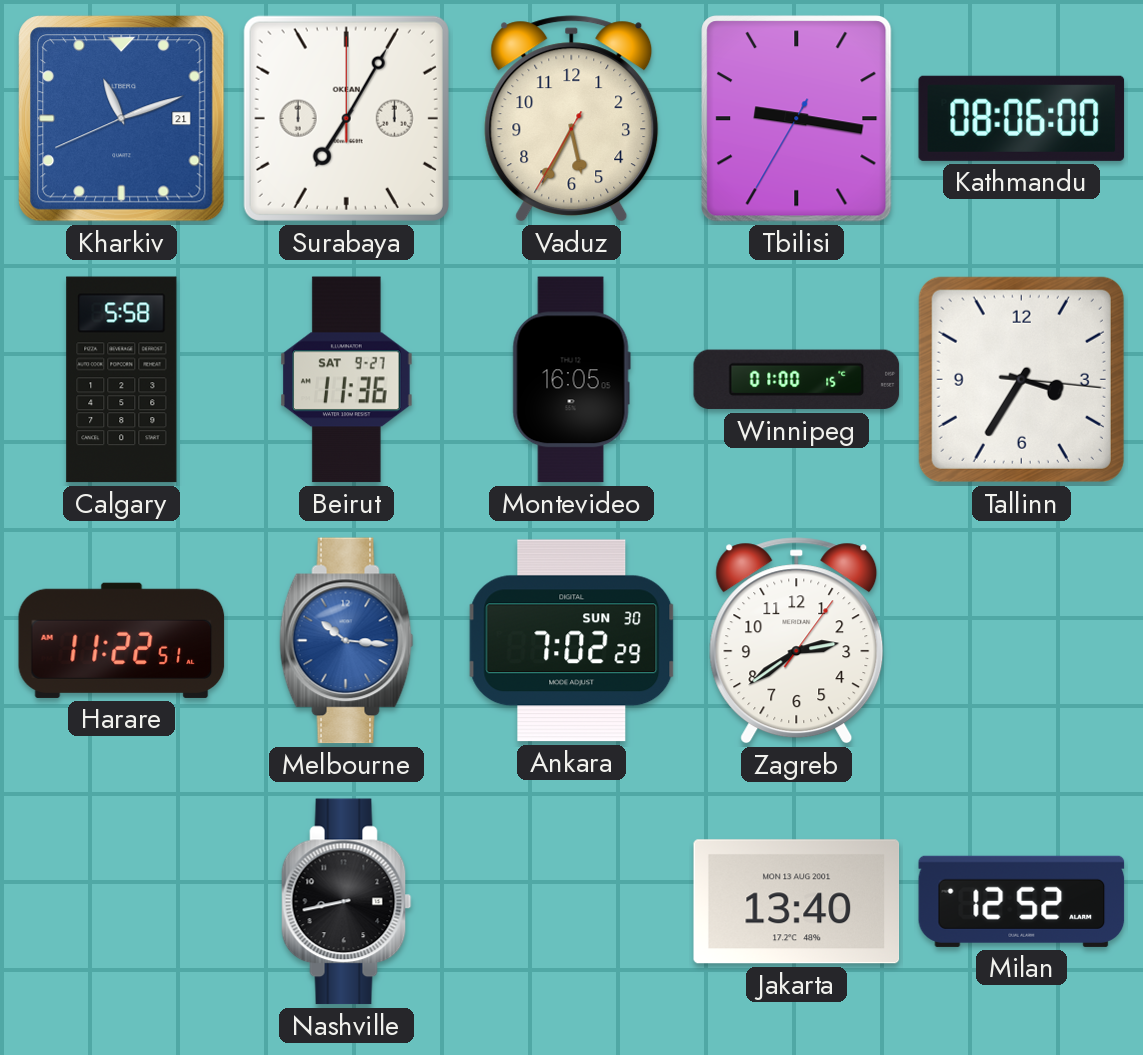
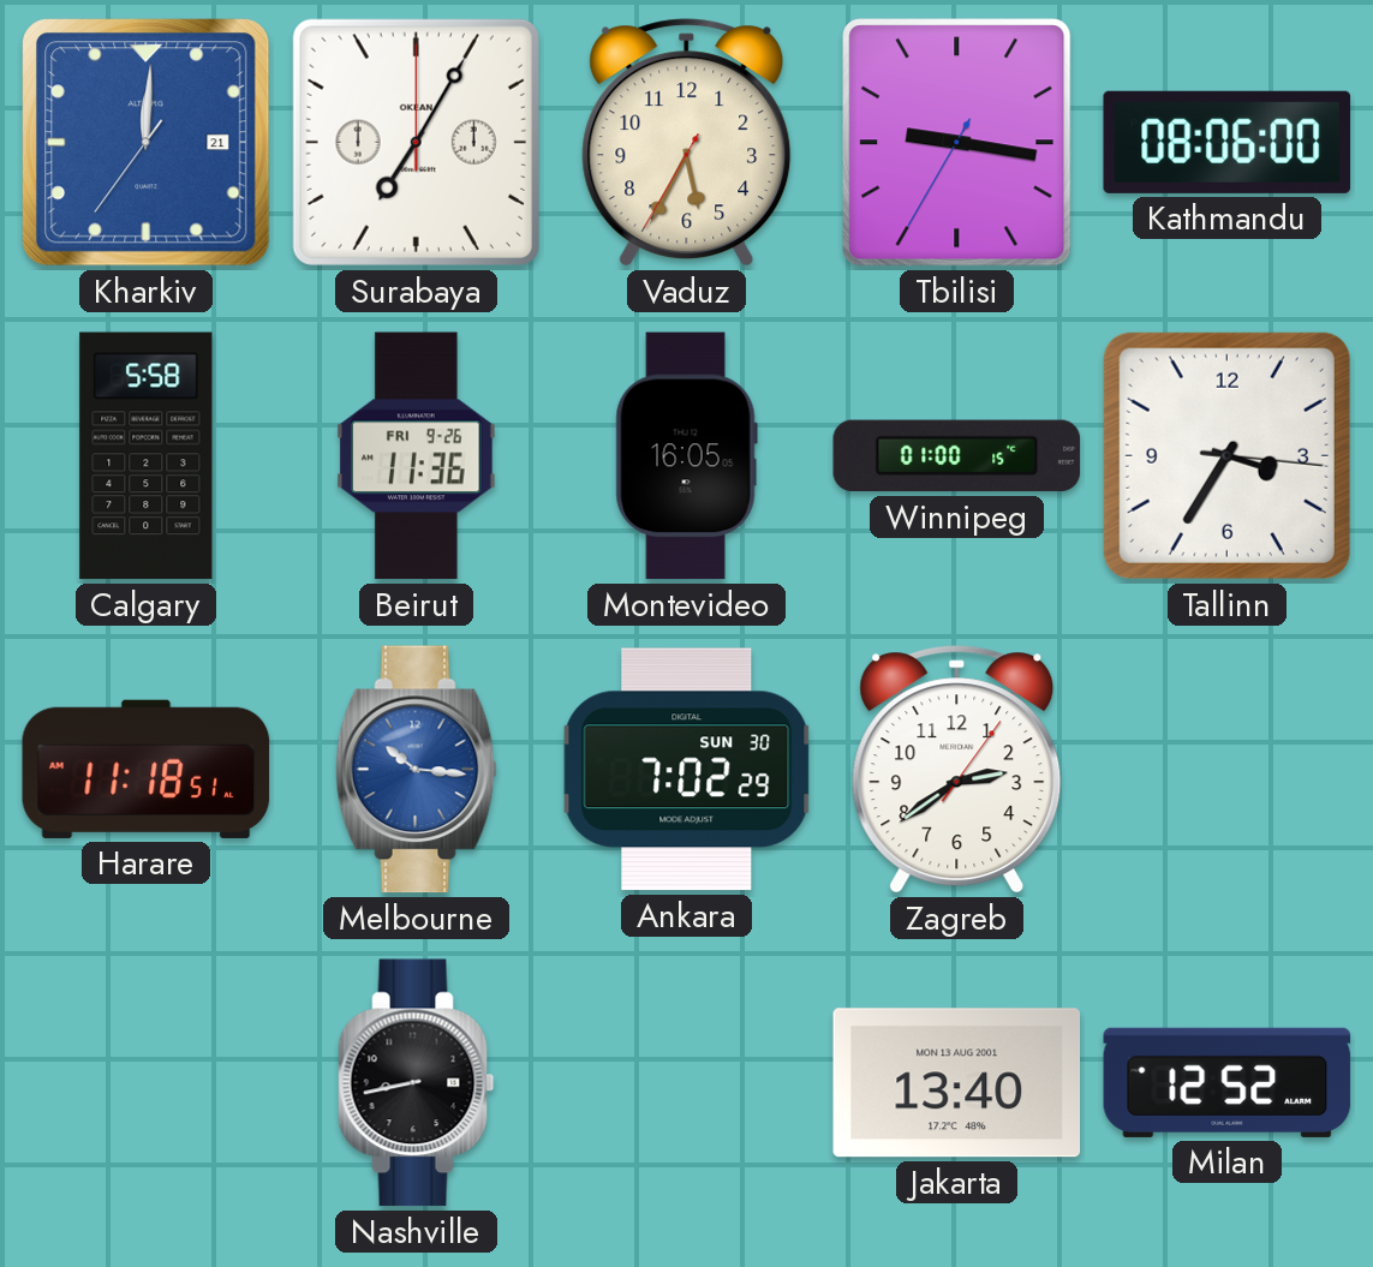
Kharkiv: 11:11 -> 12:00
Beirut date: SAT 9-27 -> FRI 9-26
Harare: 11:22 -> 11:18
